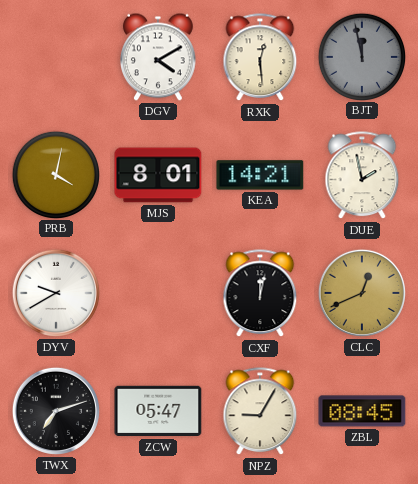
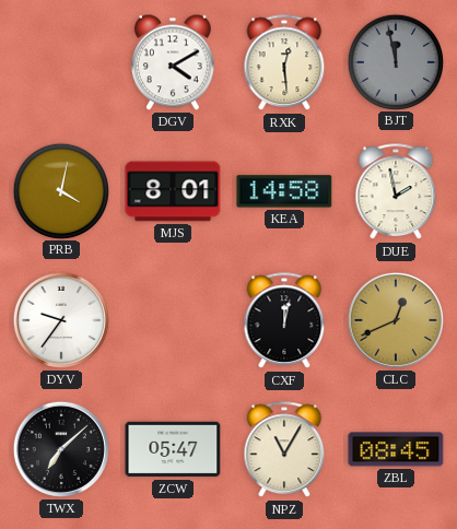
KEA: 14:21 -> 14:58
DYV: 9:40 -> 9:36
TWX: 7:12 -> 7:08
NPZ: 9:05 -> 11:05
